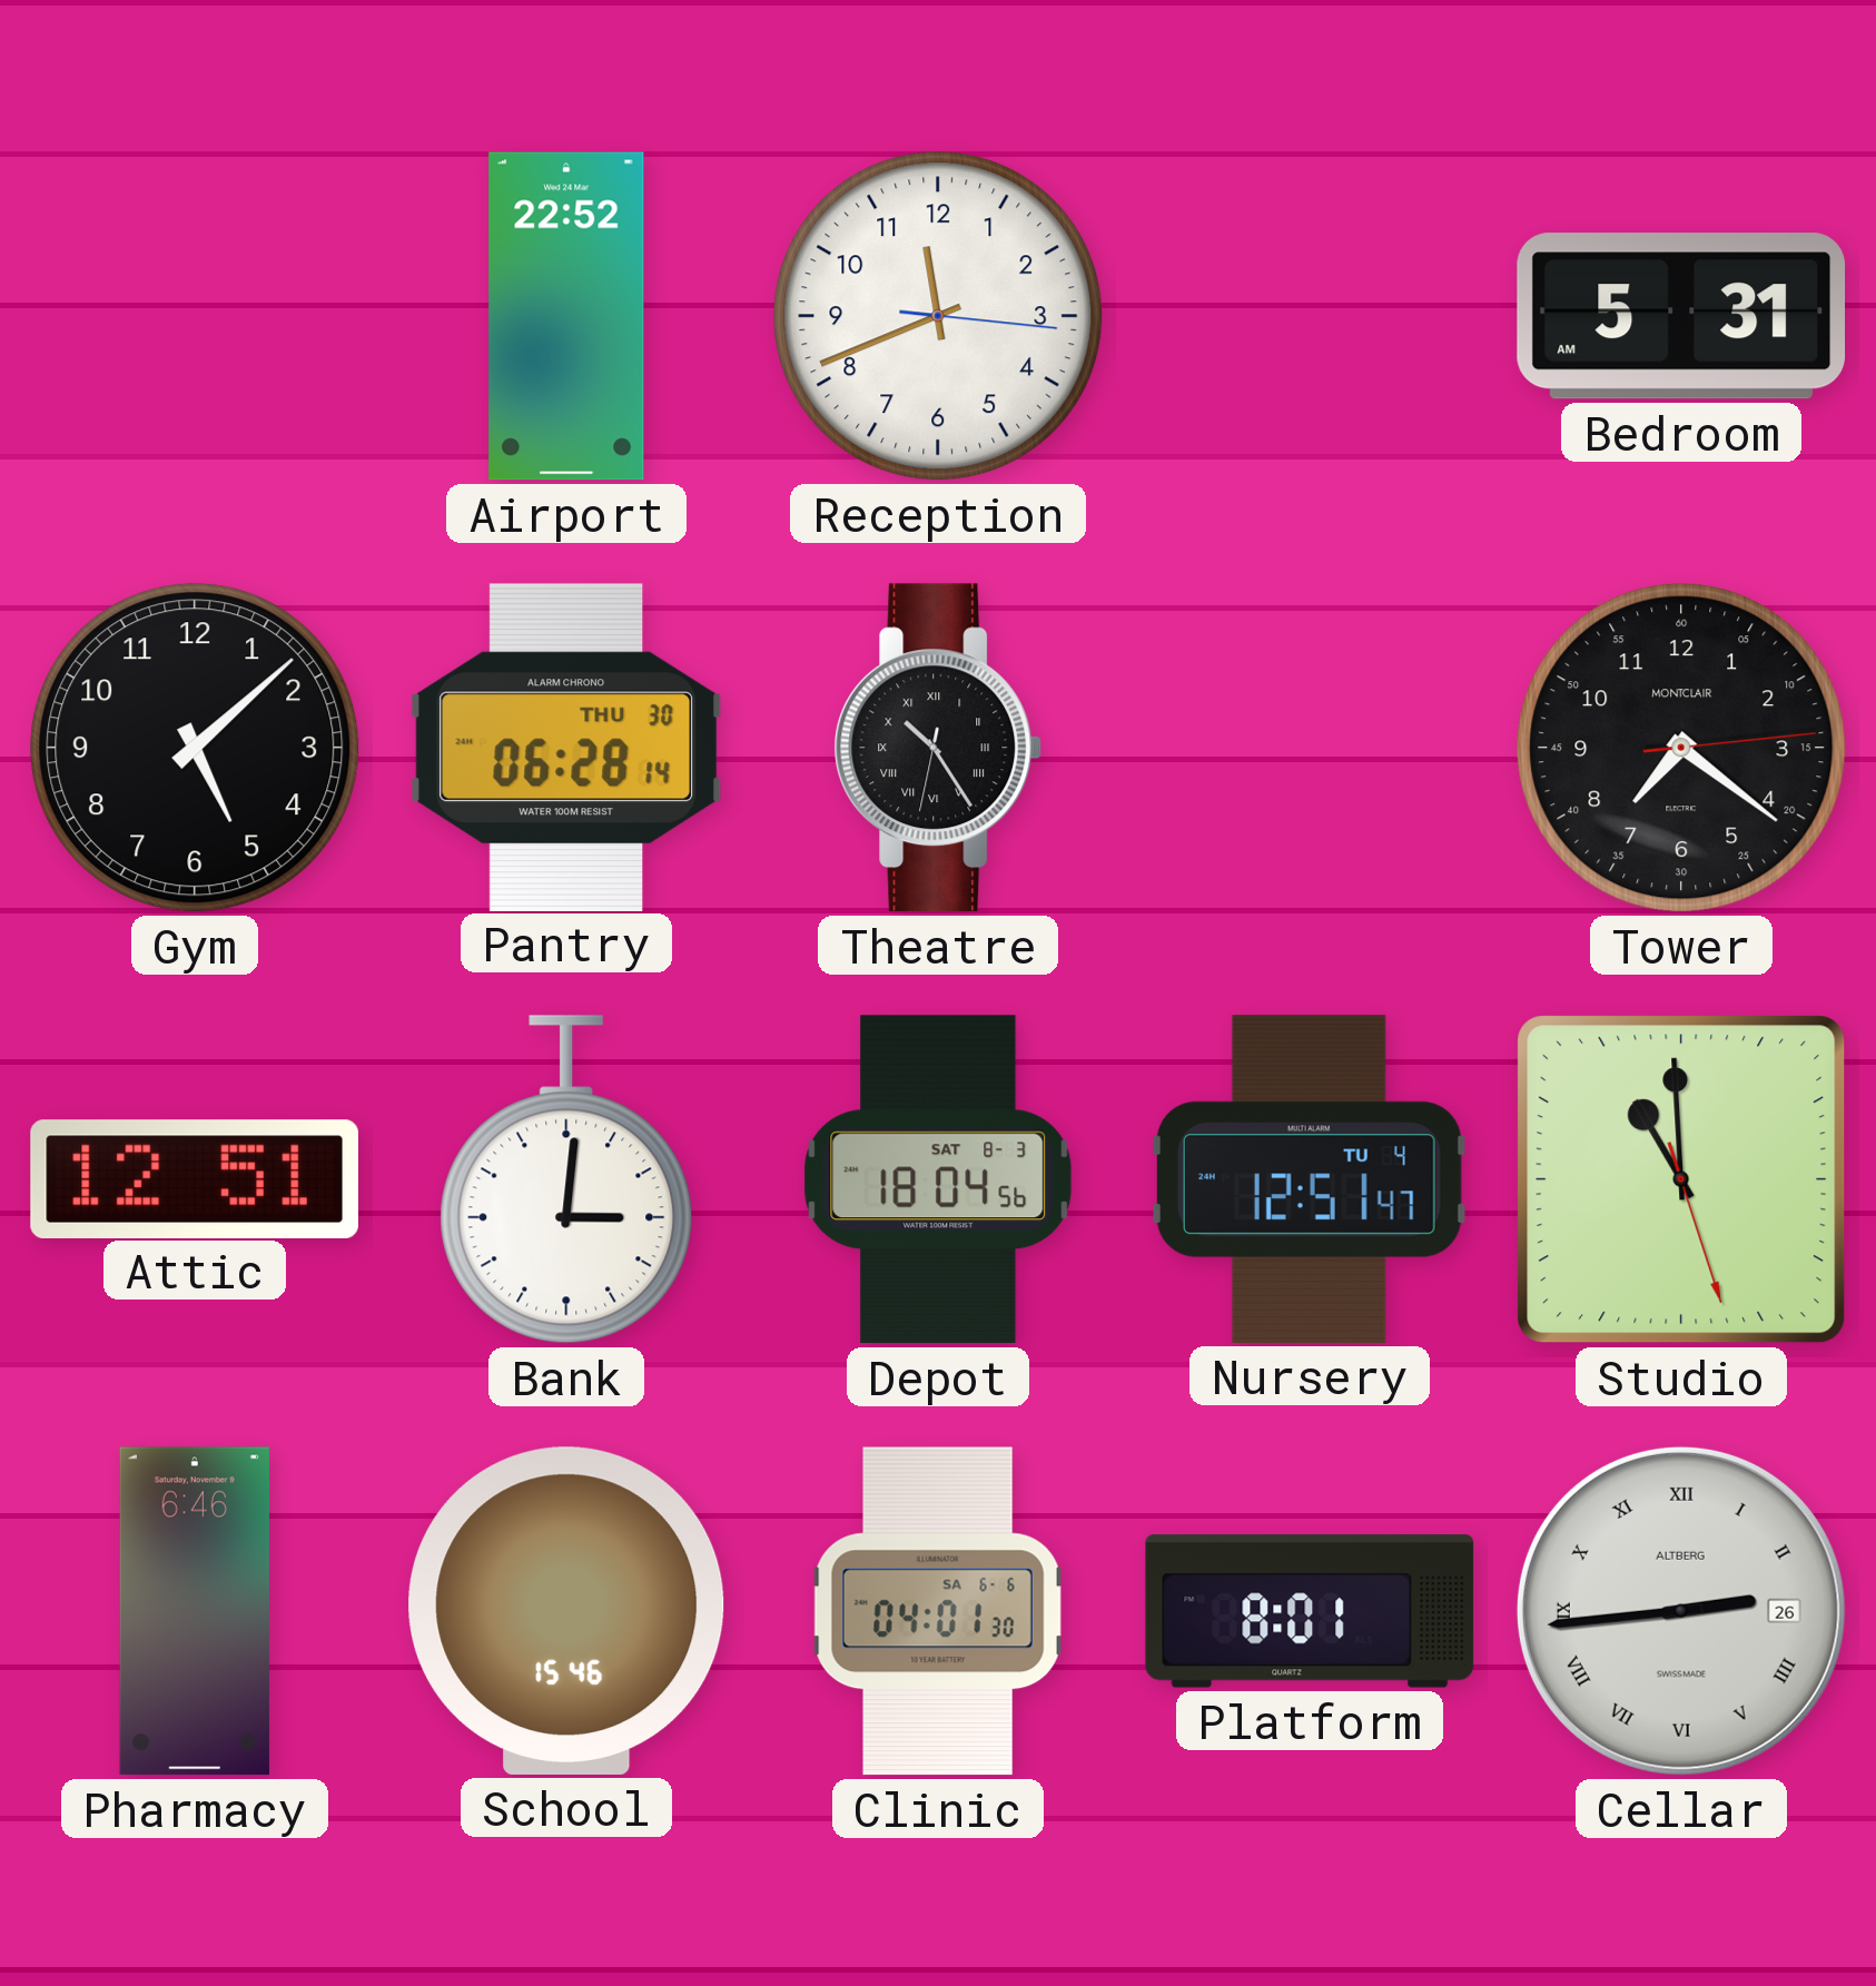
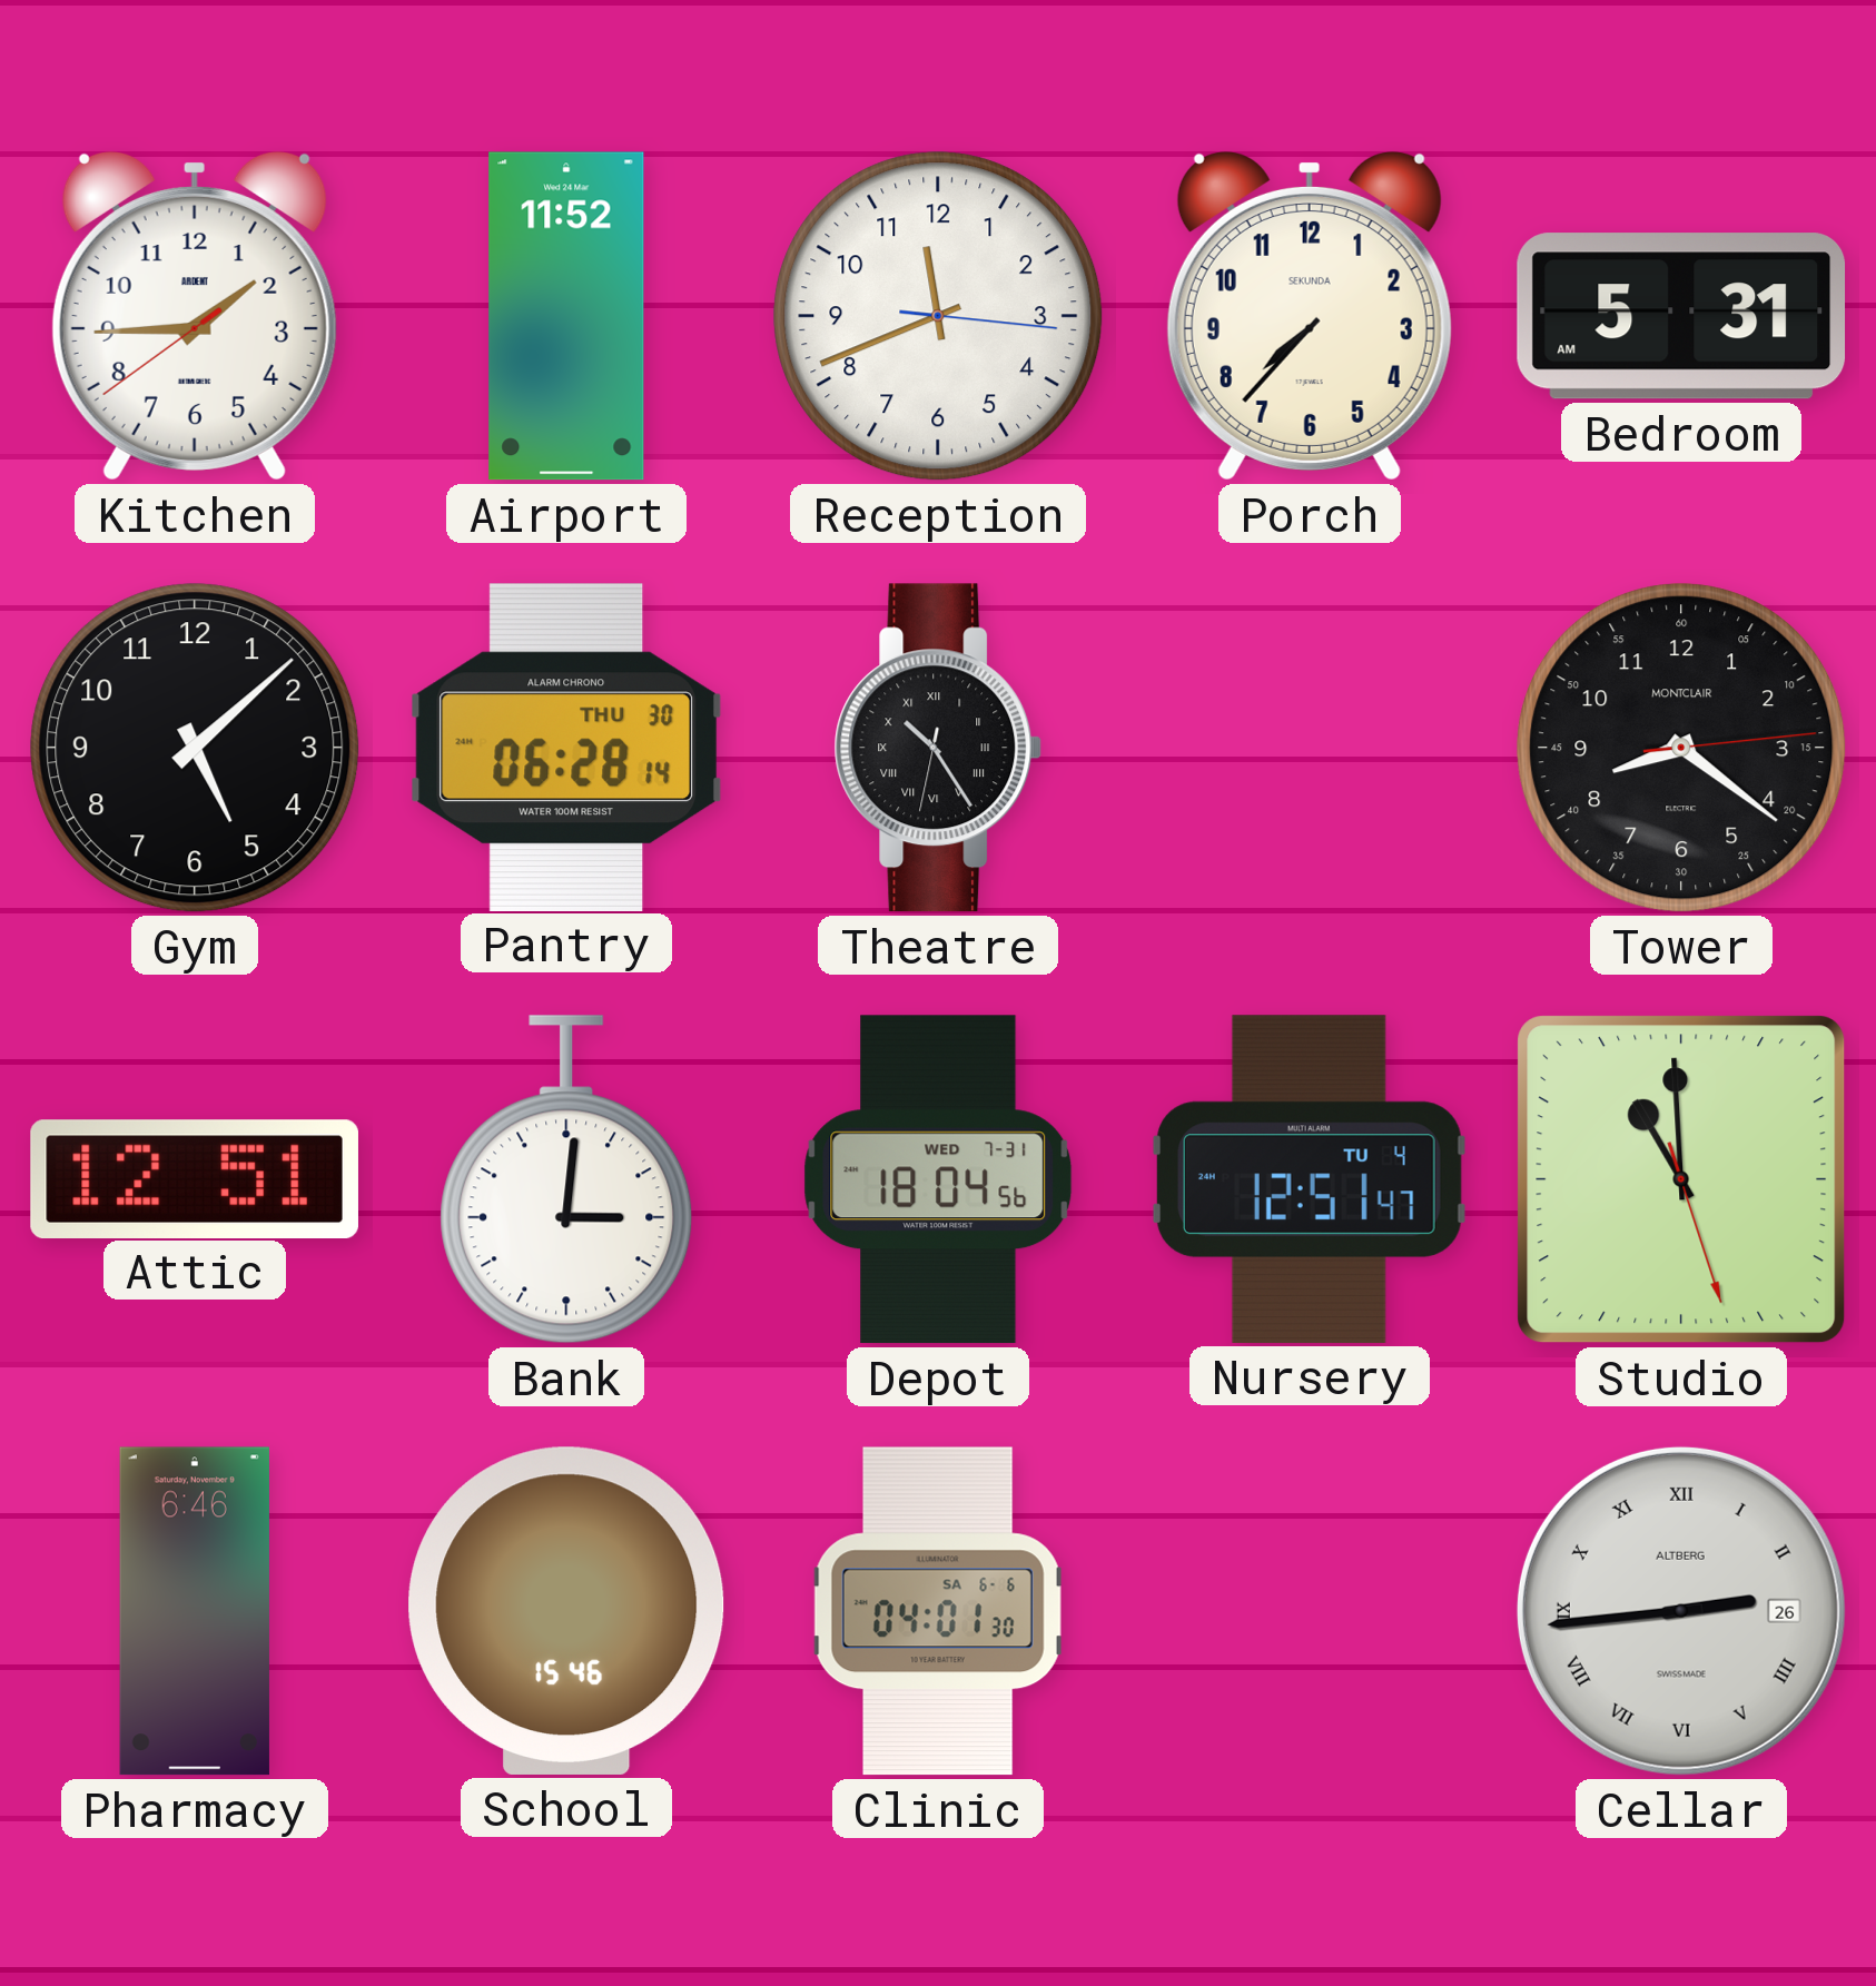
Kitchen: none -> 1:44
Airport: 22:52 -> 11:52
Porch: none -> 7:37
Tower: 7:21 -> 8:21
Depot date: SAT 8-3 -> WED 7-31
Platform: 8:01 -> none
